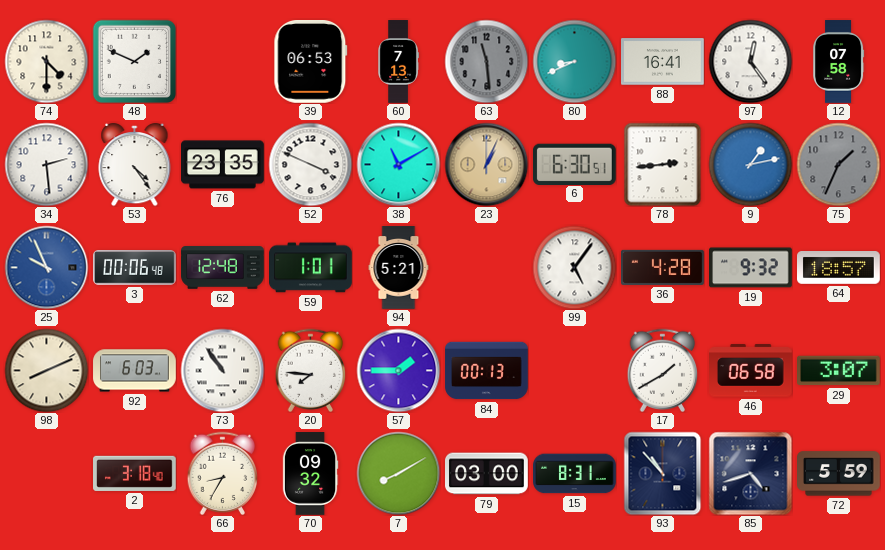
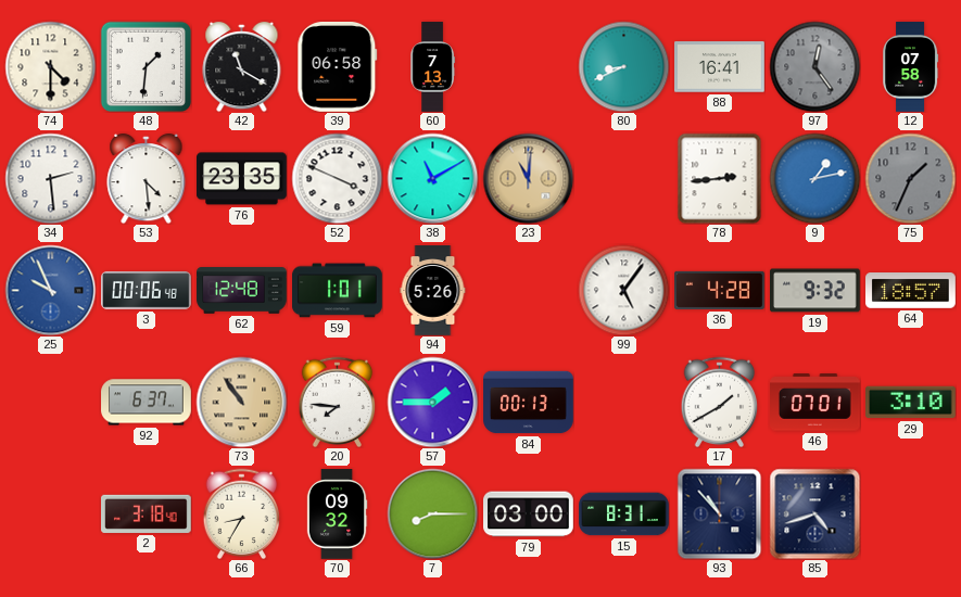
48: 1:49 -> 1:31
42: none -> 11:20
39: 06:53 -> 06:58
63: 11:29 -> none
97 dial: white -> grey
53: 4:24 -> 4:29
23: 1:04 -> 11:01
6: 6:30 -> none
94: 5:21 -> 5:26
98: 8:11 -> none
92: 6:03 -> 6:37
73 dial: white -> champagne
46: 06:58 -> 07:01
29: 3:07 -> 3:10
7: 8:10 -> 8:15
72: 5:59 -> none
